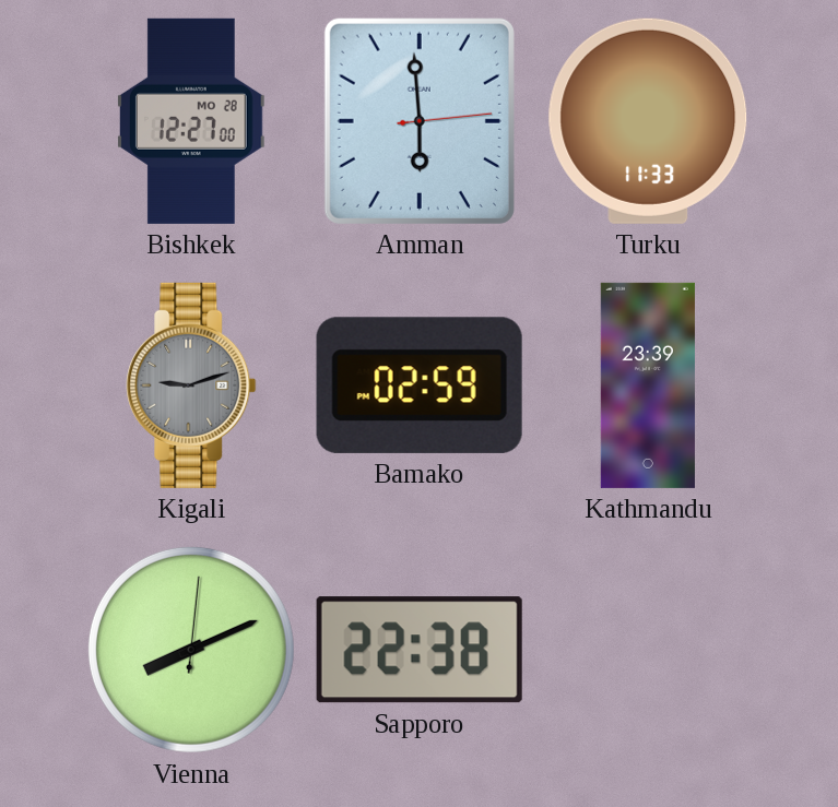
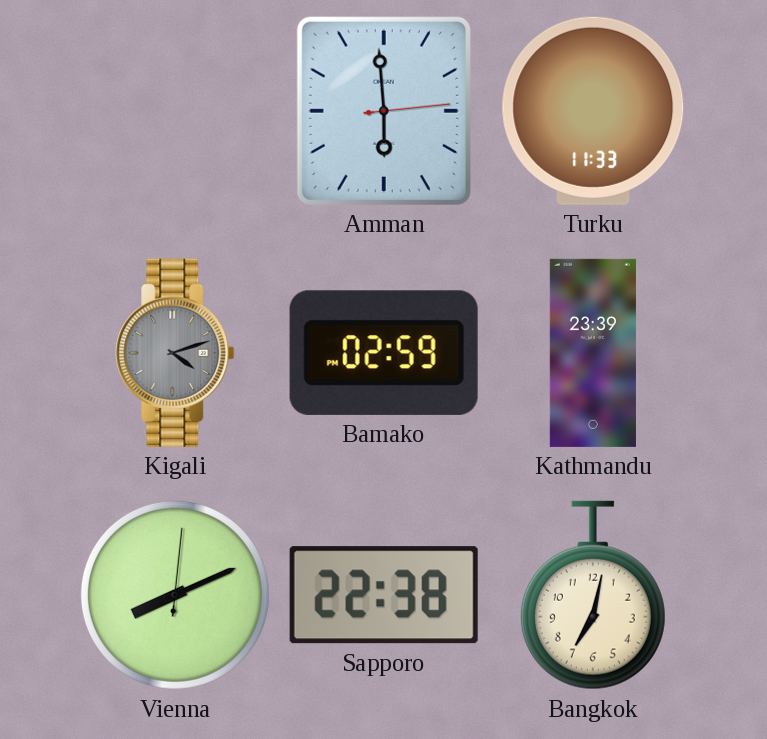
Bishkek: 12:27 -> none
Kigali: 9:12 -> 4:12
Bangkok: none -> 7:02
